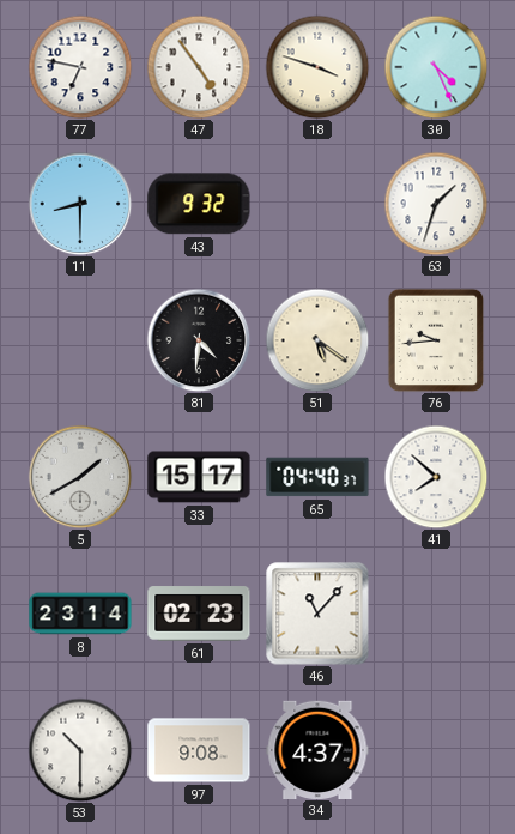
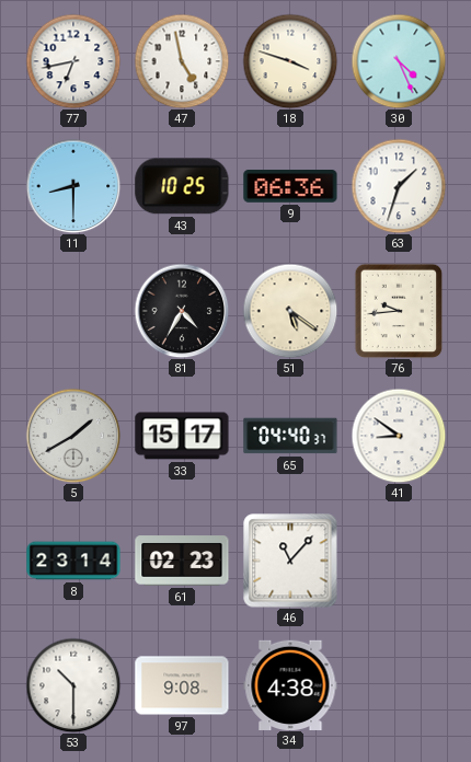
77: 6:47 -> 6:43
47: 4:54 -> 4:58
43: 9:32 -> 10:25
9: none -> 06:36
81: 4:31 -> 4:35
41: 7:52 -> 8:51
34: 4:37 -> 4:38
